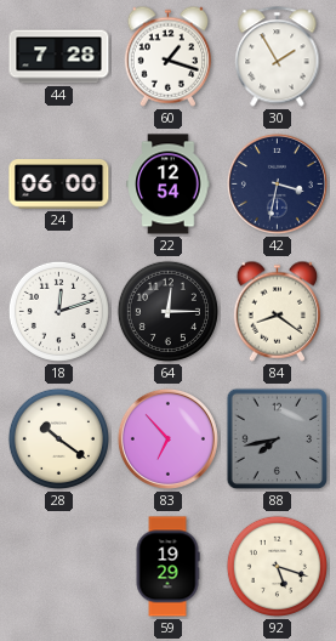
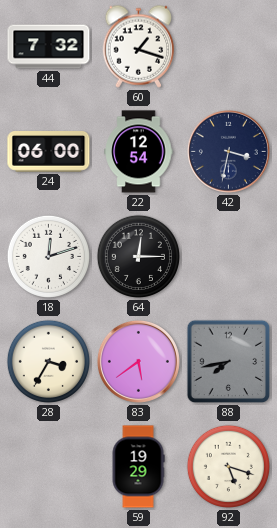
44: 7:28 -> 7:32
30: 1:55 -> none
84: 8:21 -> none
28: 10:21 -> 3:35
83: 6:53 -> 5:39
